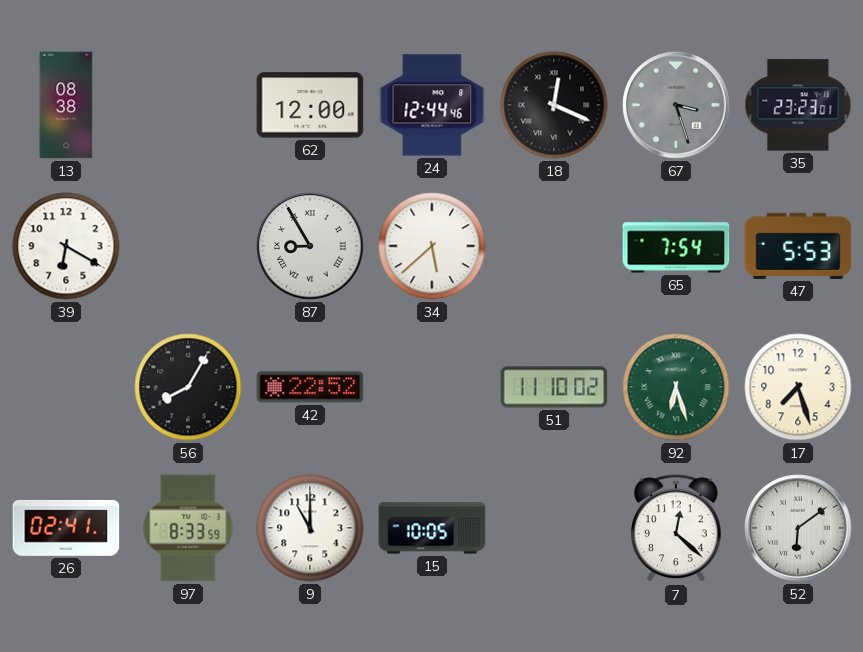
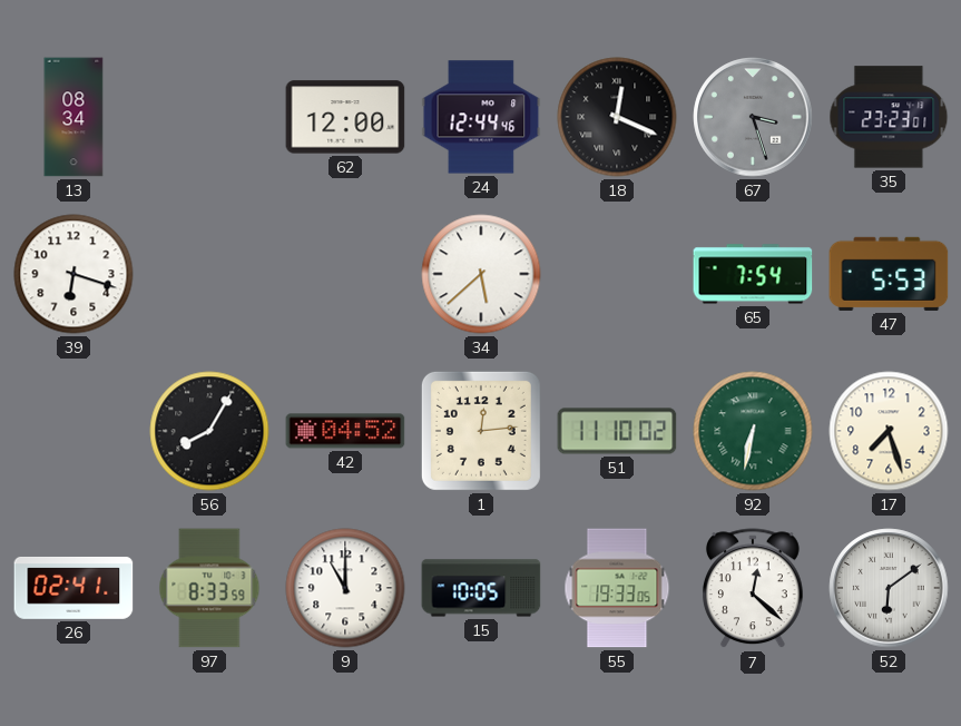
13: 08:38 -> 08:34
39: 6:20 -> 6:18
87: 8:55 -> none
42: 22:52 -> 04:52
1: none -> 12:14
92: 6:27 -> 6:32
55: none -> 19:33
